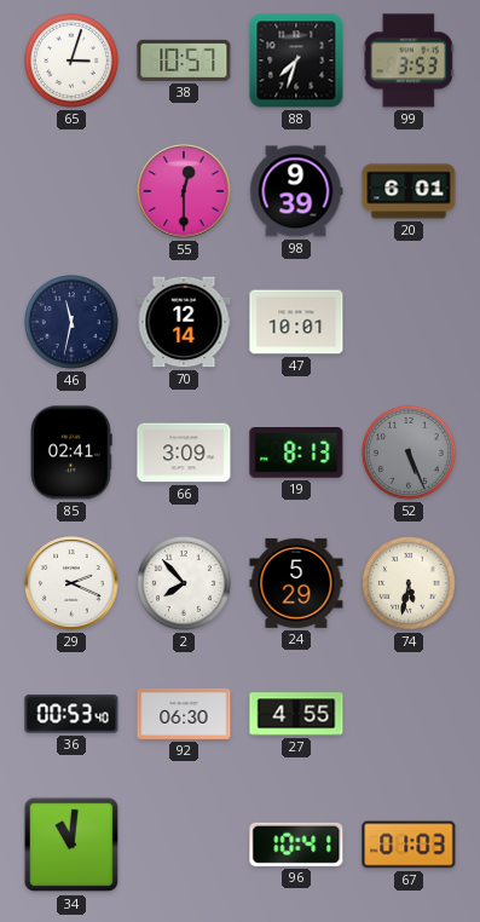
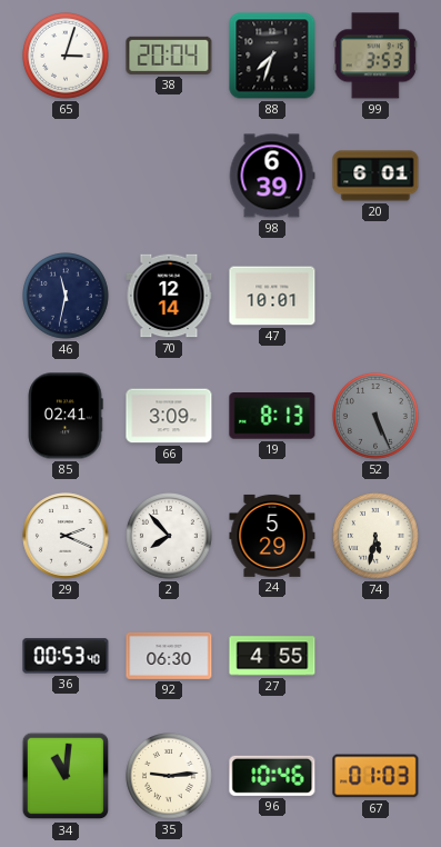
38: 10:57 -> 20:04
55: 12:30 -> none
98: 9:39 -> 6:39
35: none -> 9:14
96: 10:41 -> 10:46
